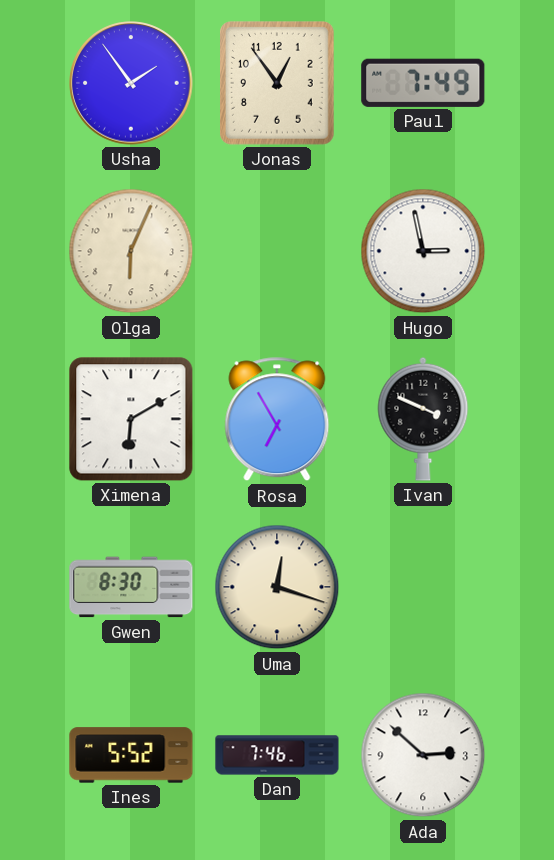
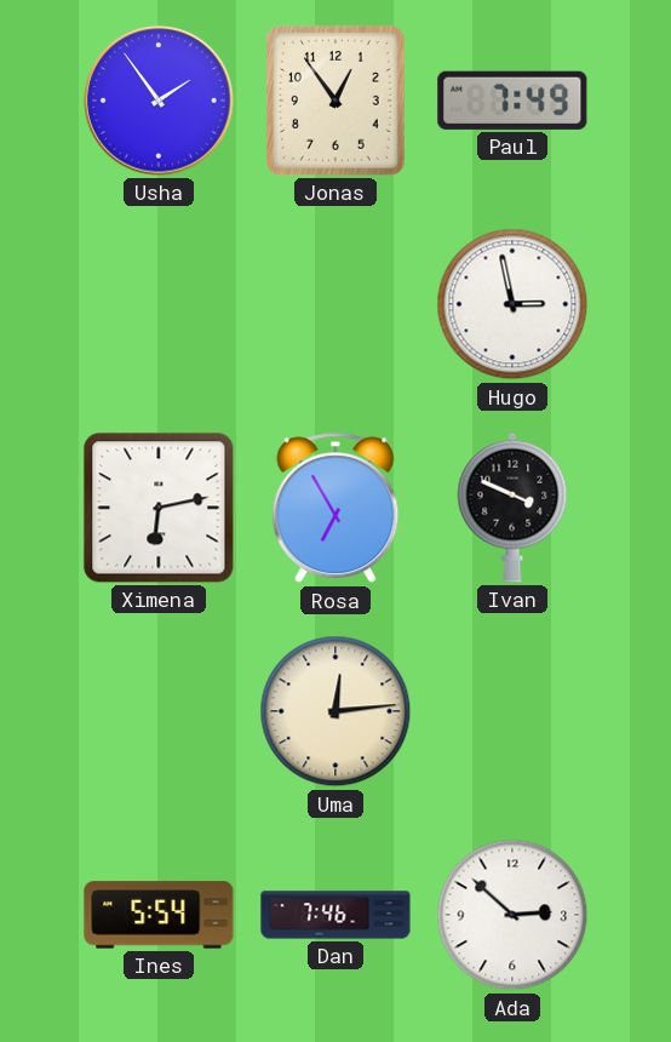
Olga: 6:04 -> none
Ximena: 6:10 -> 6:13
Gwen: 8:30 -> none
Uma: 12:18 -> 12:14
Ines: 5:52 -> 5:54
